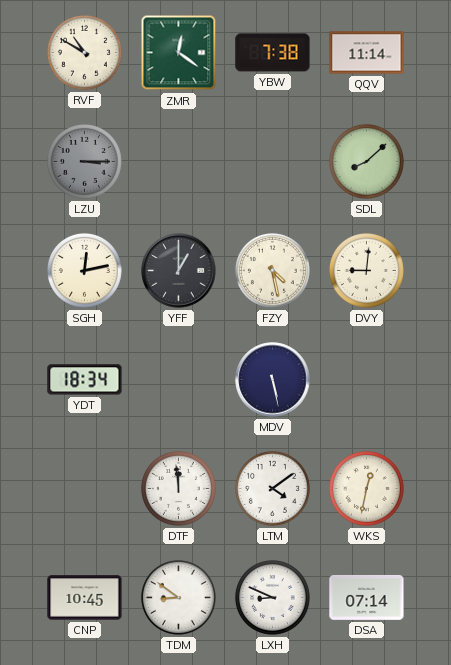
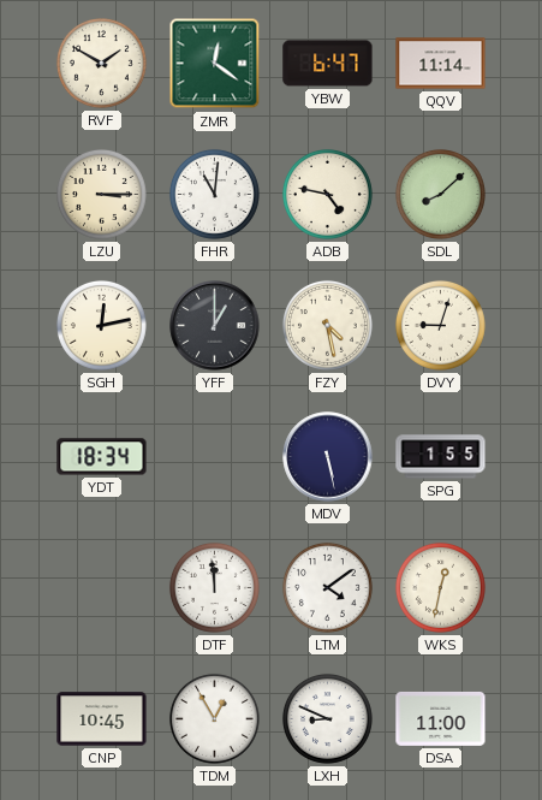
RVF: 10:50 -> 1:50
YBW: 7:38 -> 6:47
LZU dial: grey -> cream
FHR: none -> 11:01
ADB: none -> 4:47
DVY: 9:01 -> 9:03
SPG: none -> 1:55
TDM: 8:51 -> 12:55
DSA: 07:14 -> 11:00
